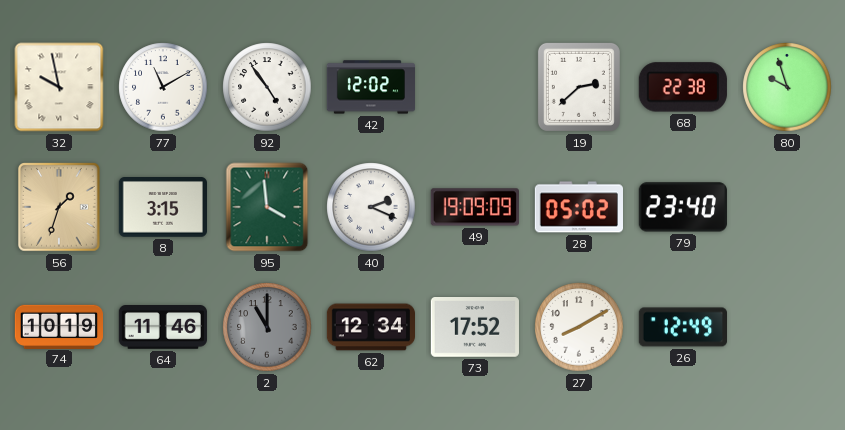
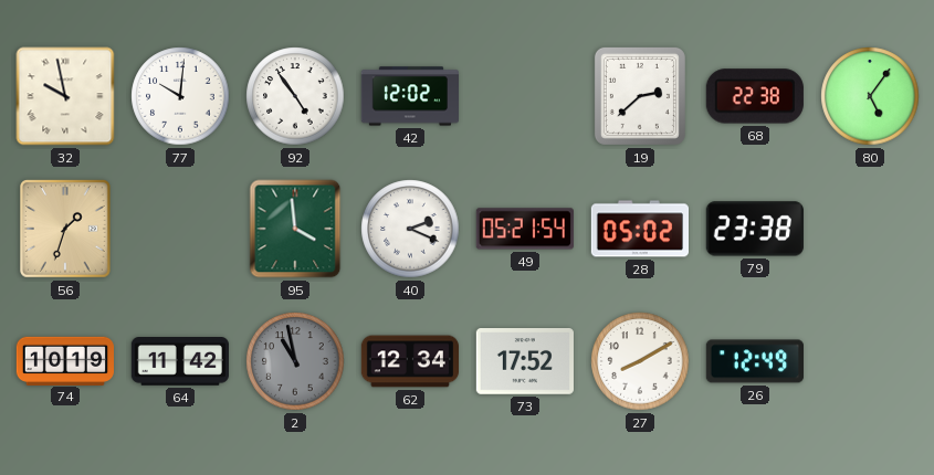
77: 11:10 -> 10:01
80: 9:57 -> 5:06
8: 3:15 -> none
49: 19:09 -> 05:21
79: 23:40 -> 23:38
64: 11:46 -> 11:42
2: 11:00 -> 10:58
